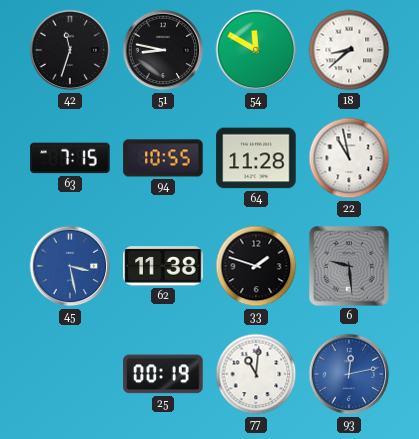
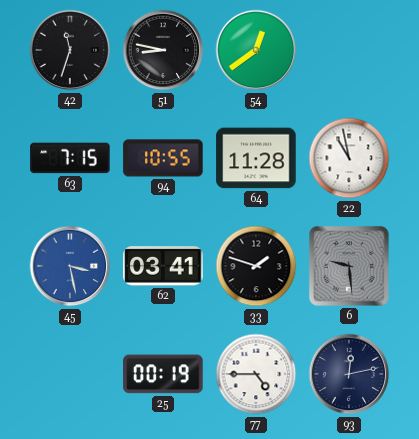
54: 11:50 -> 12:39
18: 8:38 -> none
62: 11:38 -> 03:41
77: 11:01 -> 4:45
93 dial: blue -> navy
